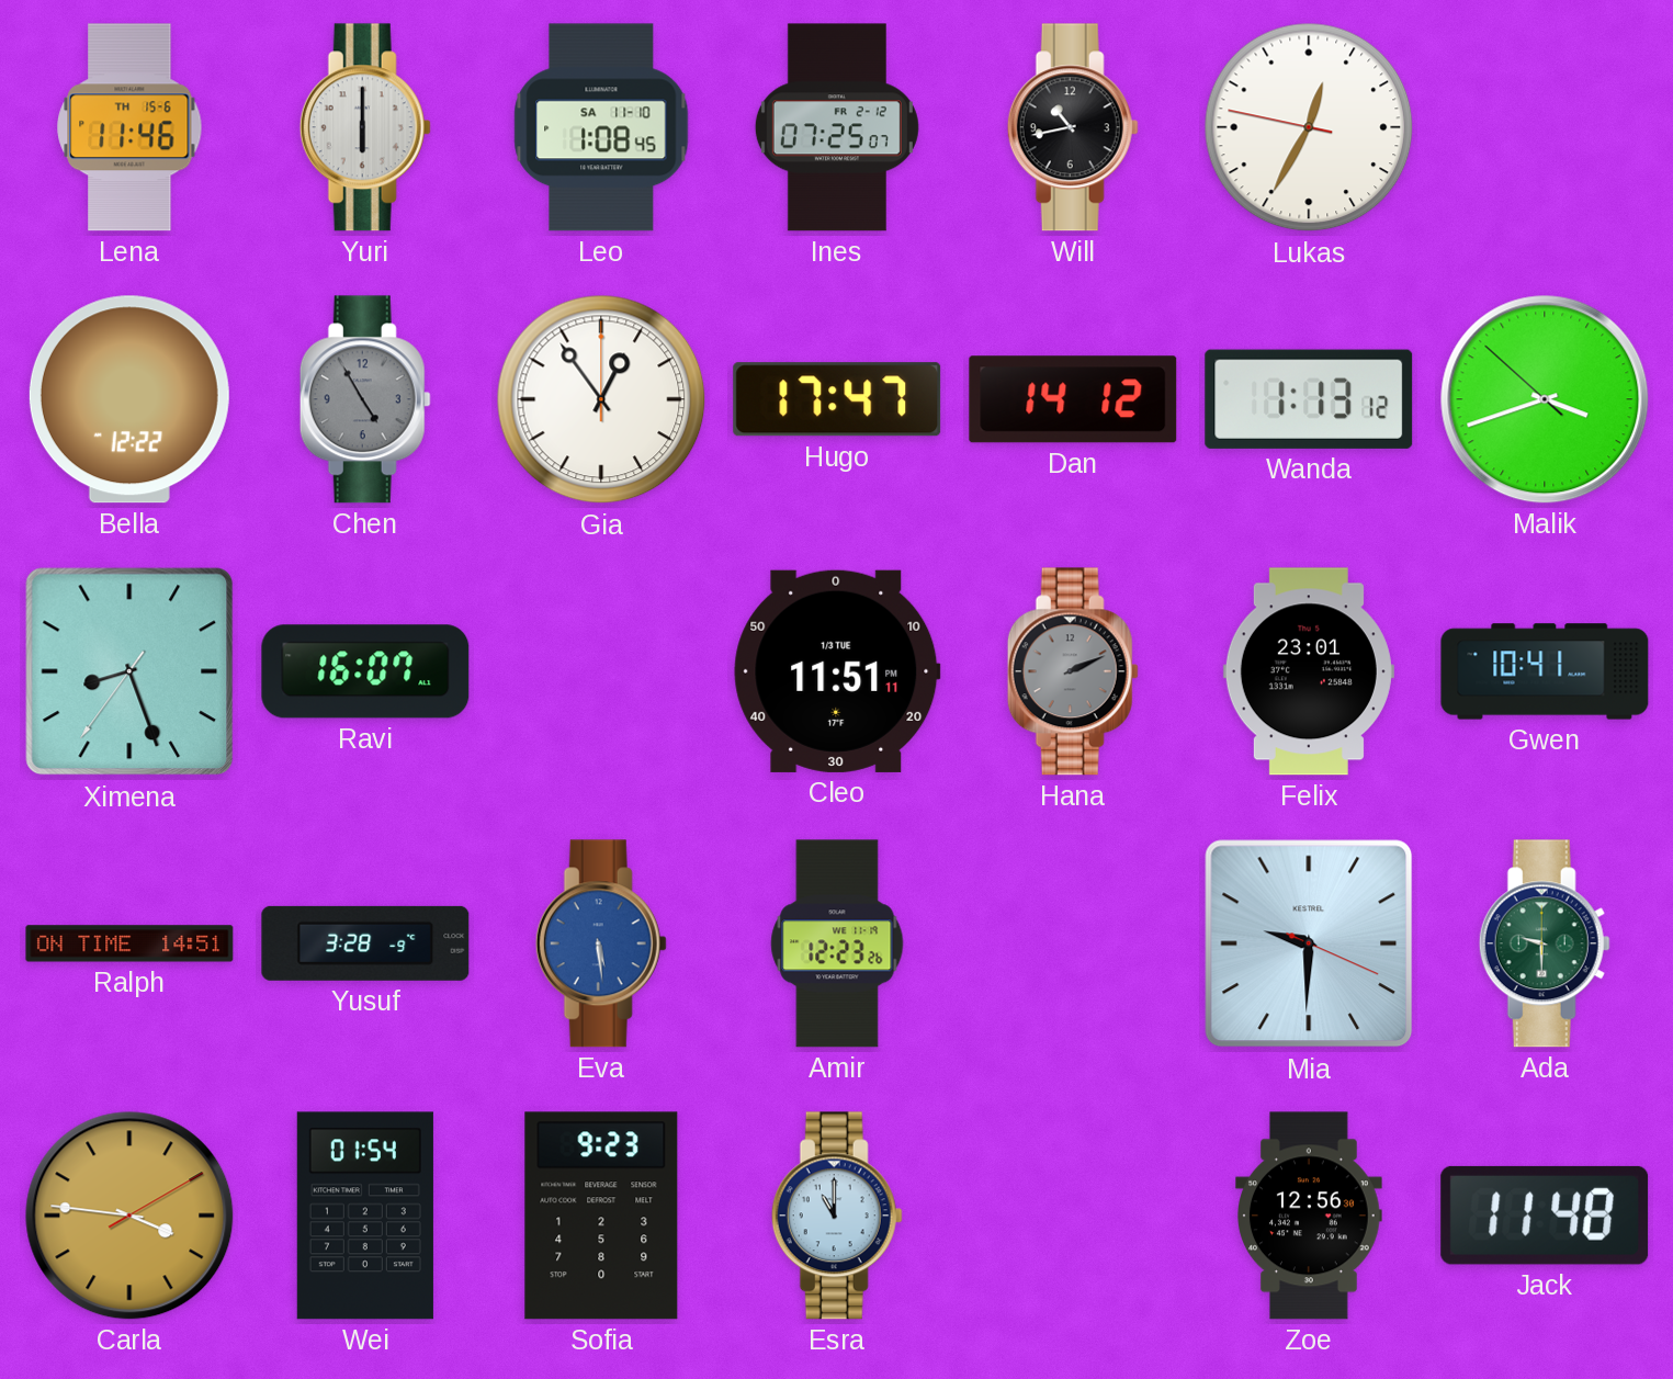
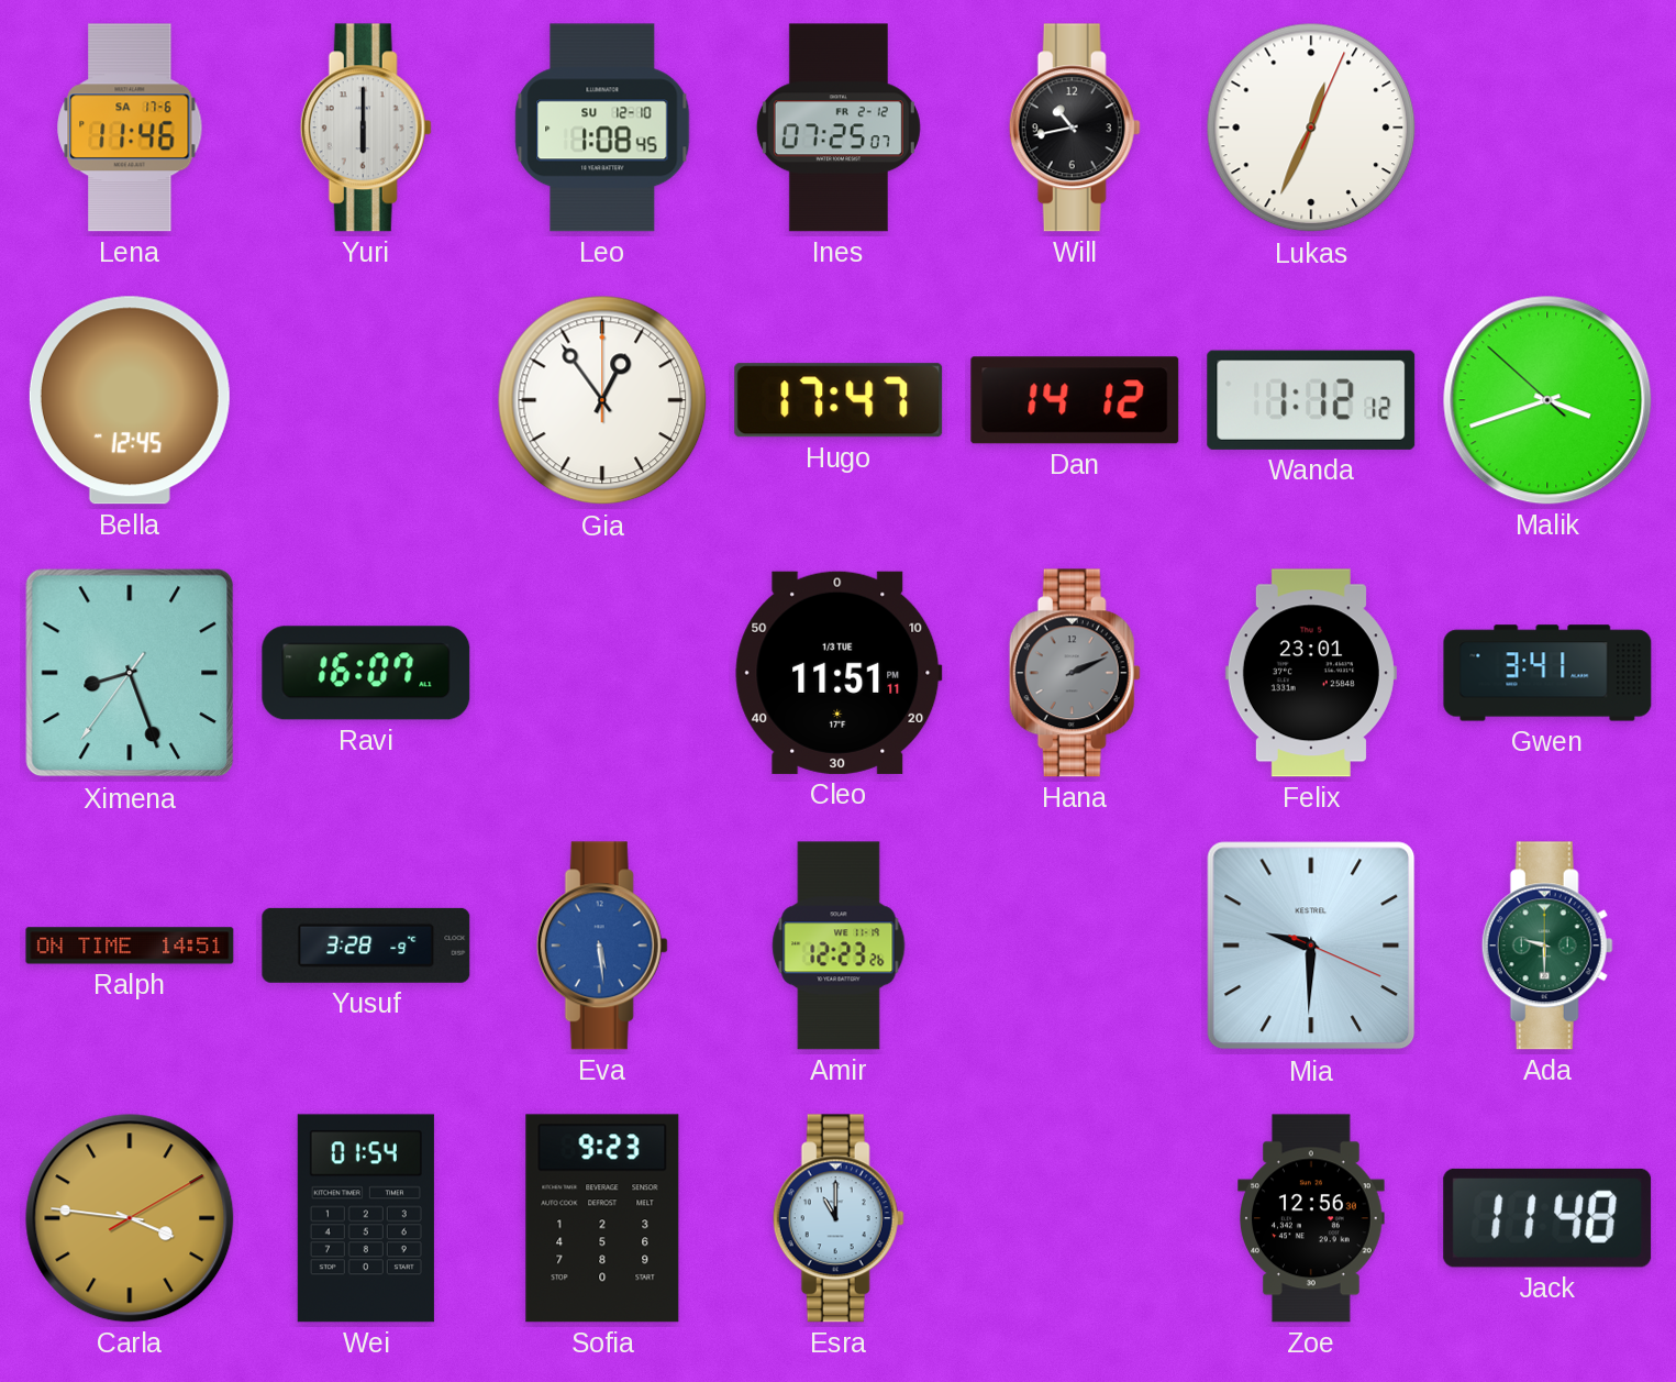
Lena date: TH 15-6 -> SA 17-6
Leo date: SA 11-10 -> SU 12-10
Lukas: 12:34:47 -> 12:34:04
Bella: 12:22 -> 12:45
Chen: 4:55 -> none
Wanda: 1:13 -> 1:12
Gwen: 10:41 -> 3:41
